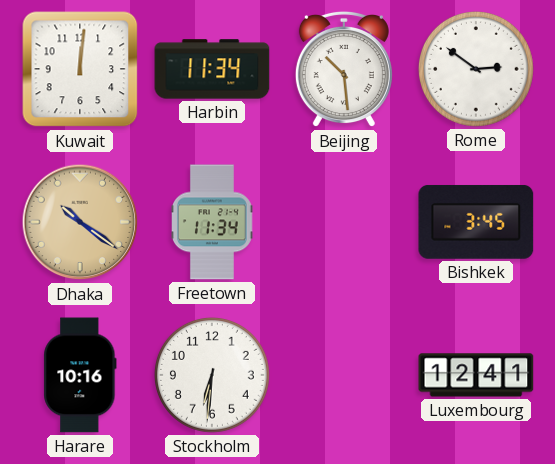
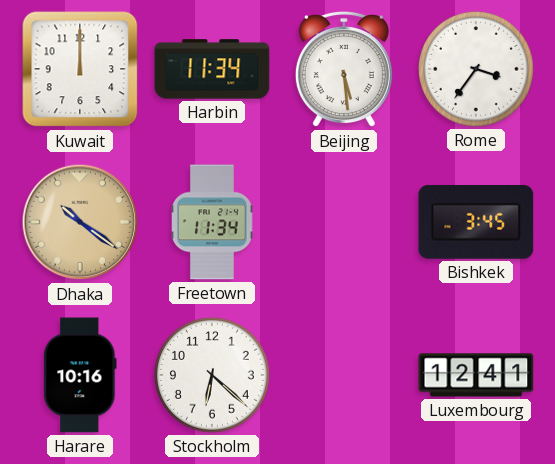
Kuwait: 12:01 -> 12:00
Beijing: 10:29 -> 5:29
Rome: 2:51 -> 3:36
Stockholm: 6:31 -> 6:22
